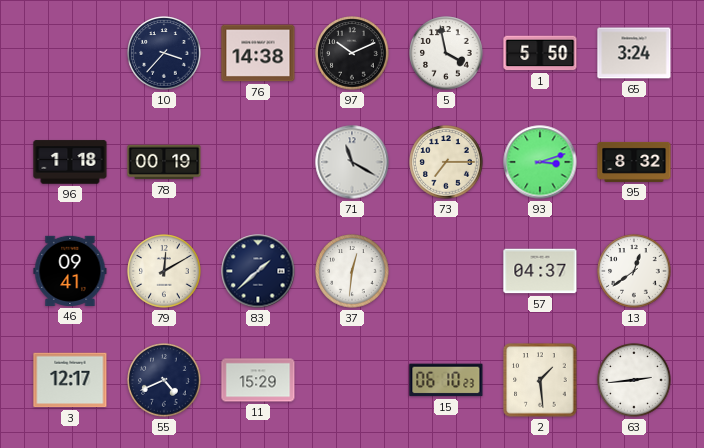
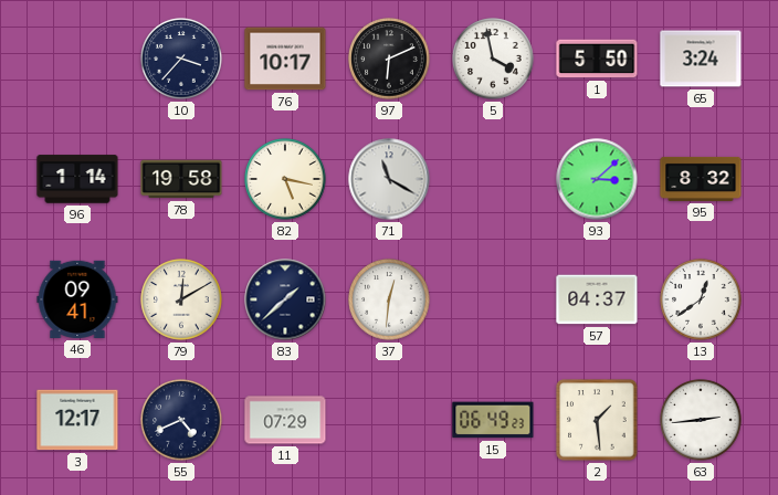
76: 14:38 -> 10:17
97: 10:11 -> 6:11
96: 1:18 -> 1:14
78: 00:19 -> 19:58
82: none -> 5:17
73: 7:15 -> none
93: 3:12 -> 3:08
11: 15:29 -> 07:29
15: 06:10 -> 06:49
